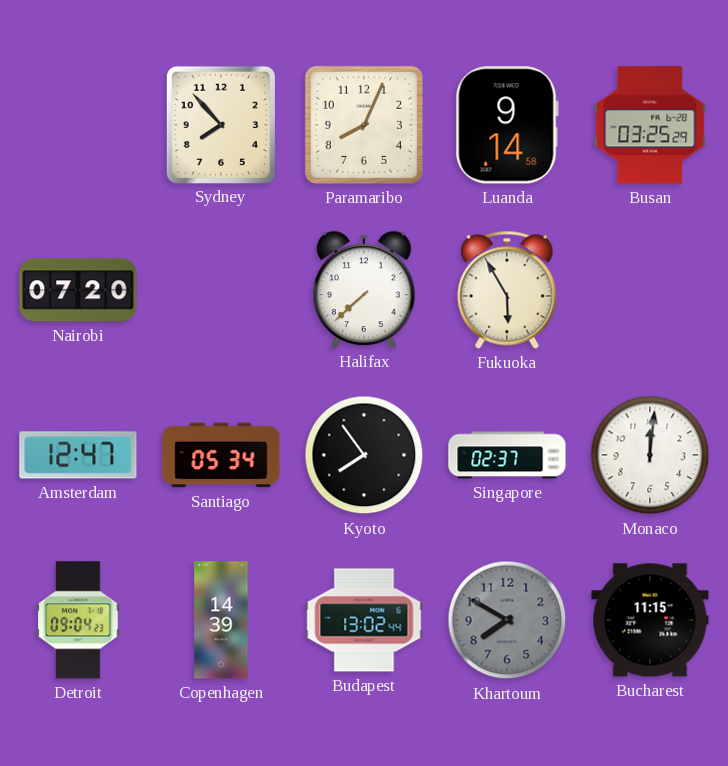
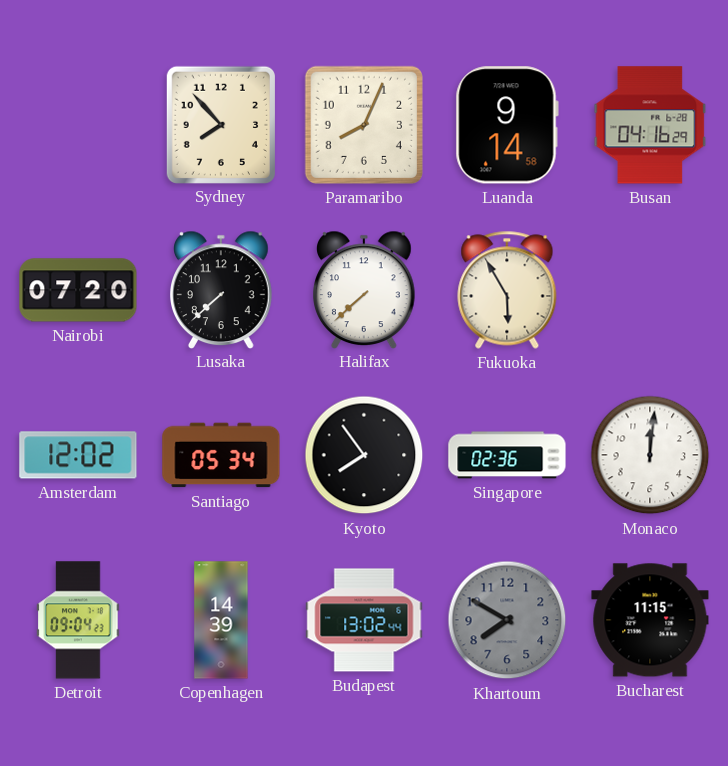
Busan: 03:25 -> 04:16
Lusaka: none -> 7:38
Amsterdam: 12:47 -> 12:02
Singapore: 02:37 -> 02:36
